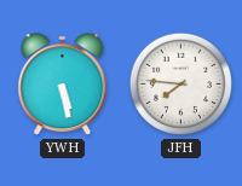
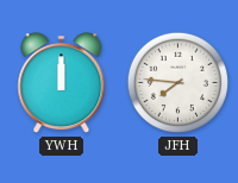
YWH: 5:28 -> 12:00
